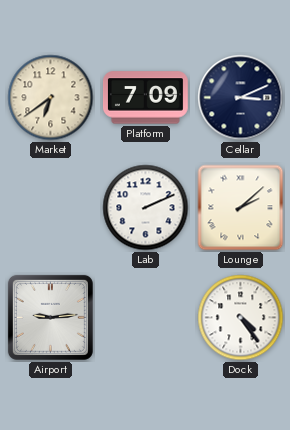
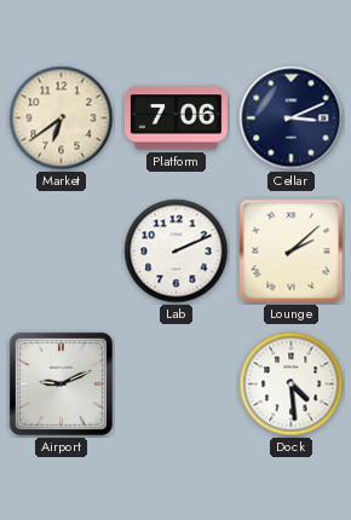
Platform: 7:09 -> 7:06
Airport: 9:14 -> 9:11
Dock: 4:24 -> 4:29
